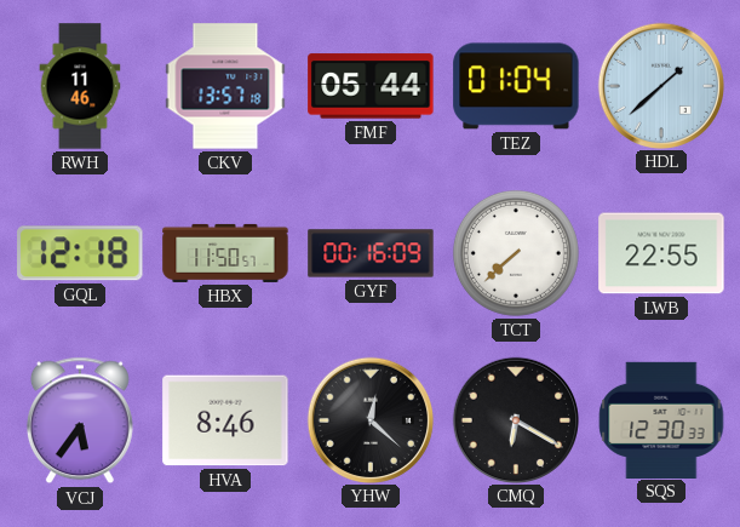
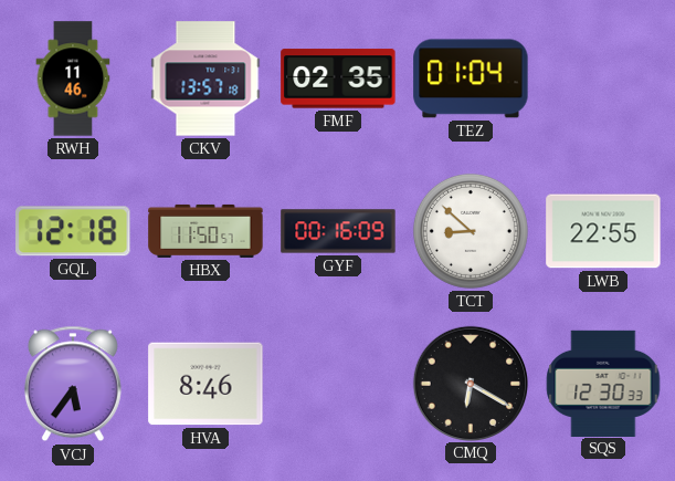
FMF: 05:44 -> 02:35
HDL: 1:38 -> none
TCT: 7:38 -> 8:52
YHW: 12:22 -> none
